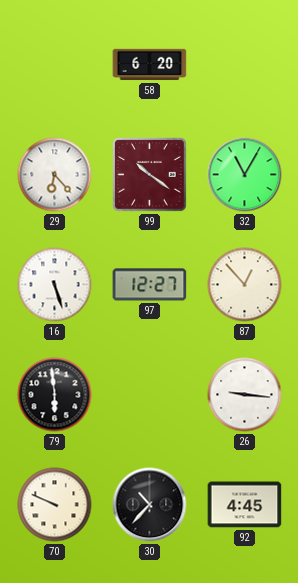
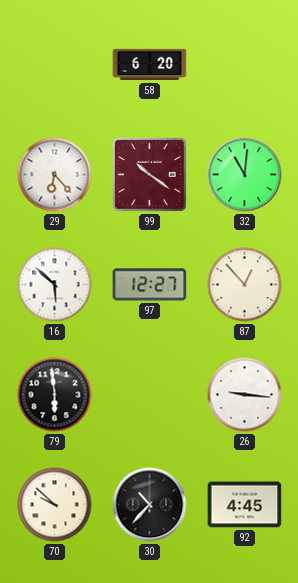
32: 11:05 -> 11:01
16: 5:27 -> 5:52
70: 9:49 -> 9:52
